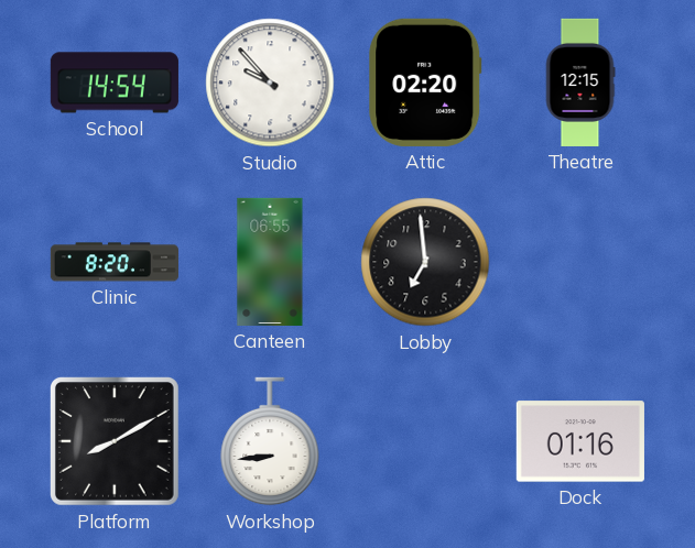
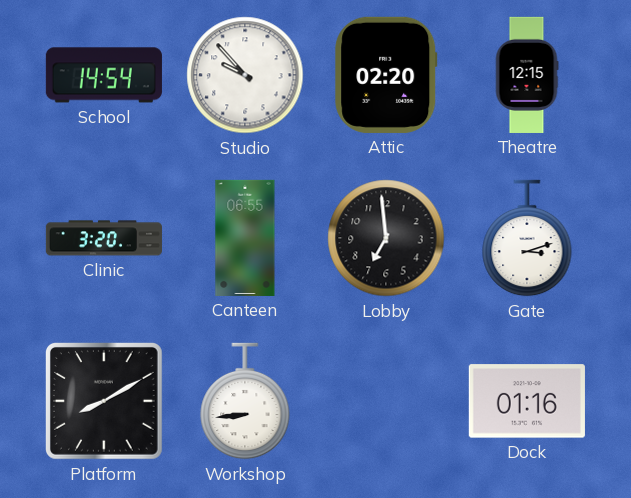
Clinic: 8:20 -> 3:20
Gate: none -> 3:12
